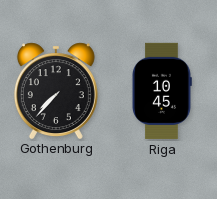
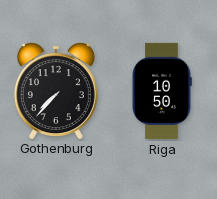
Riga: 10:45 -> 10:50
